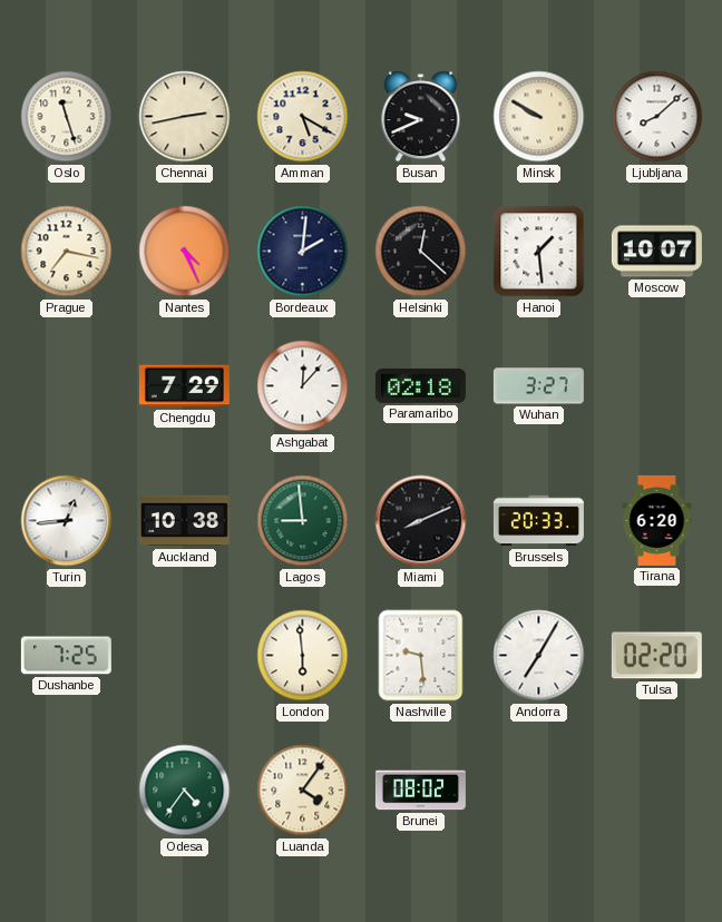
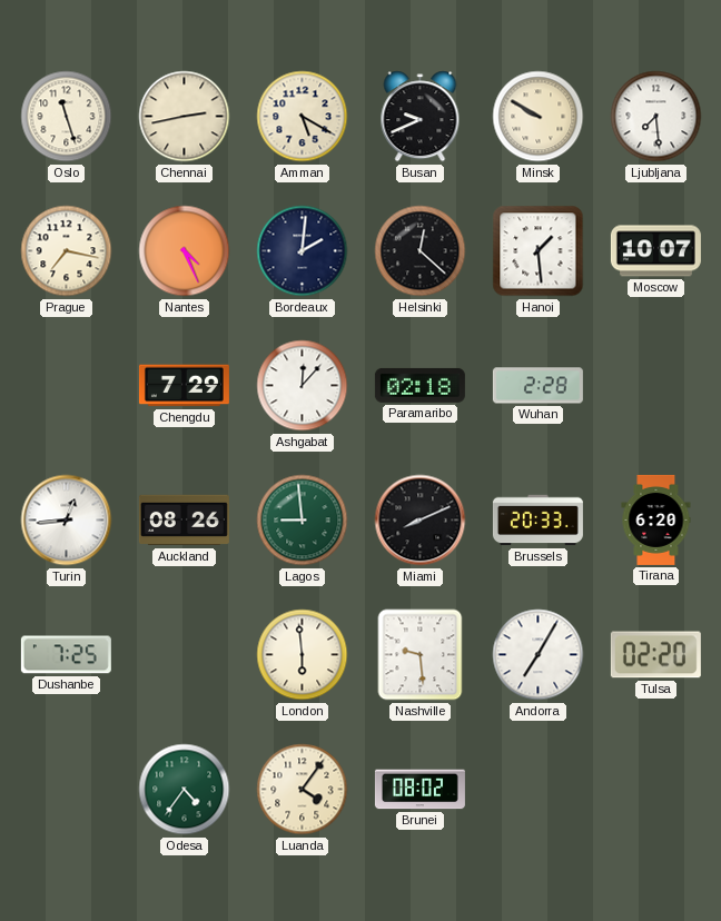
Ljubljana: 8:08 -> 7:29
Wuhan: 3:27 -> 2:28
Auckland: 10:38 -> 08:26
